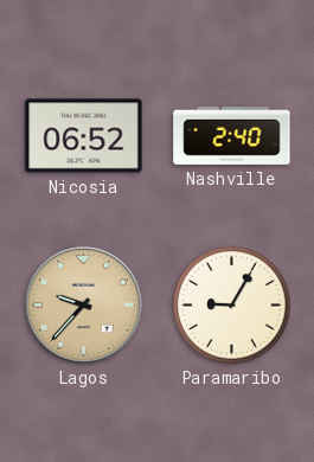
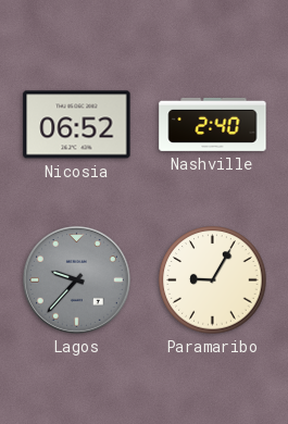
Lagos dial: champagne -> grey
